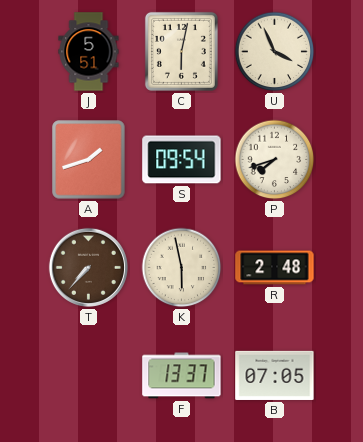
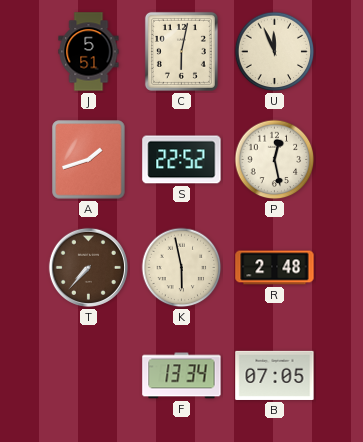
U: 3:56 -> 11:56
S: 09:54 -> 22:52
P: 7:42 -> 12:28
F: 13:37 -> 13:34
